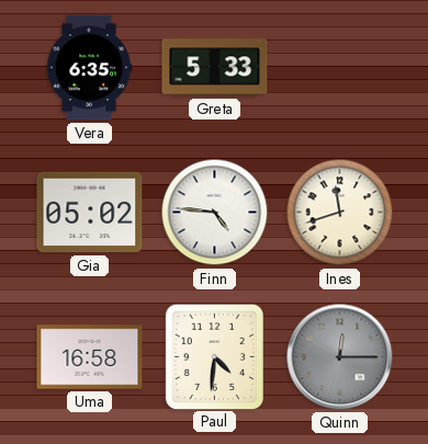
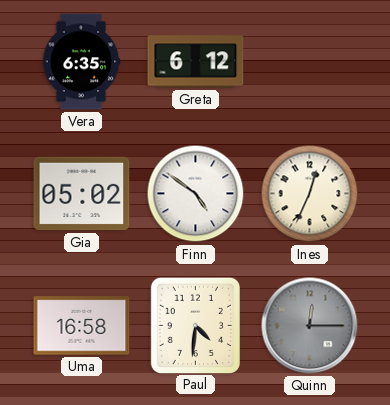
Greta: 5:33 -> 6:12
Finn: 4:46 -> 4:51
Ines: 11:42 -> 12:34
